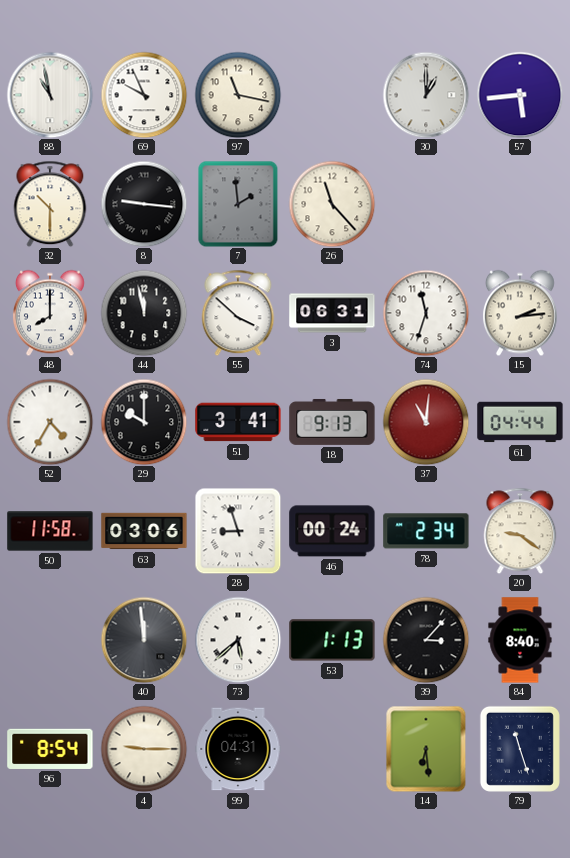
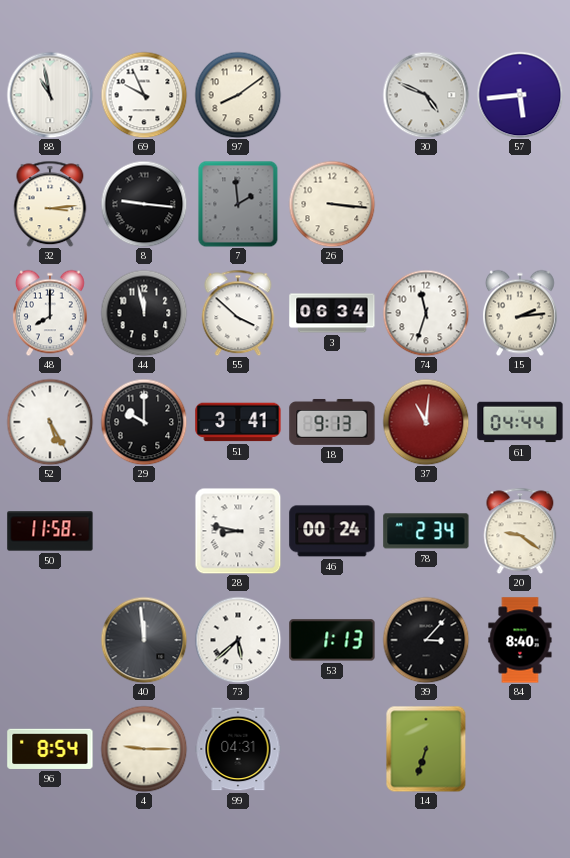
97: 11:17 -> 8:09
30: 1:00 -> 4:49
32: 10:30 -> 3:14
26: 11:23 -> 3:16
3: 06:31 -> 06:34
52: 4:35 -> 5:25
63: 03:06 -> none
28: 8:57 -> 8:47
14: 6:29 -> 6:33
79: 11:27 -> none
